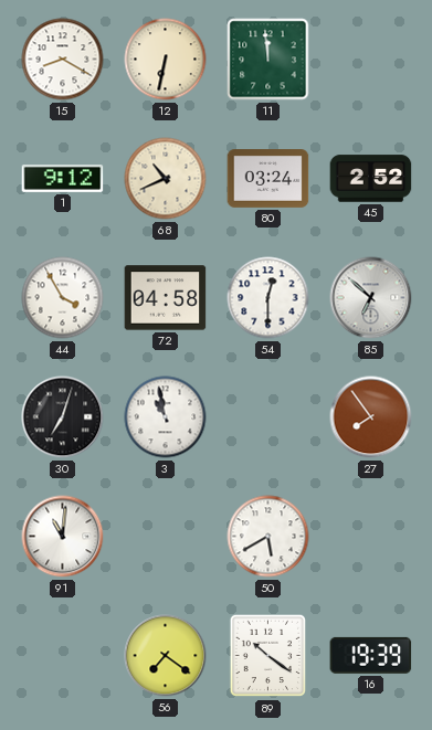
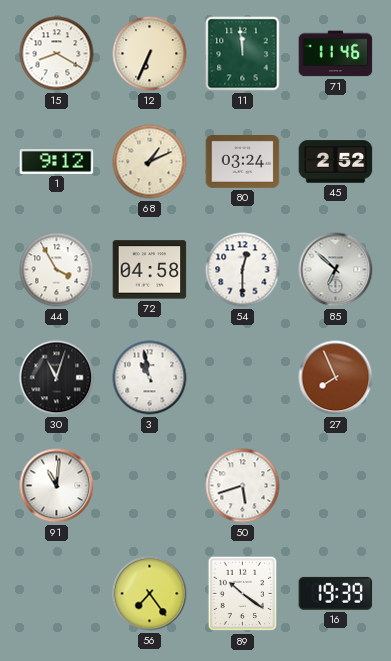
12: 6:32 -> 6:34
71: none -> 11:46
68: 10:41 -> 1:11
30: 7:03 -> 11:03
27: 7:54 -> 7:56
50: 5:40 -> 5:42
56: 7:21 -> 7:24
